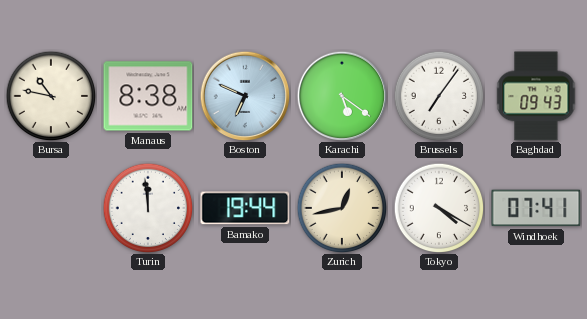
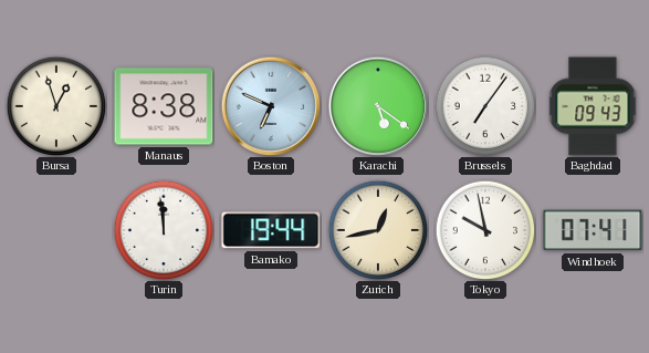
Bursa: 10:47 -> 12:57
Tokyo: 4:20 -> 9:58
